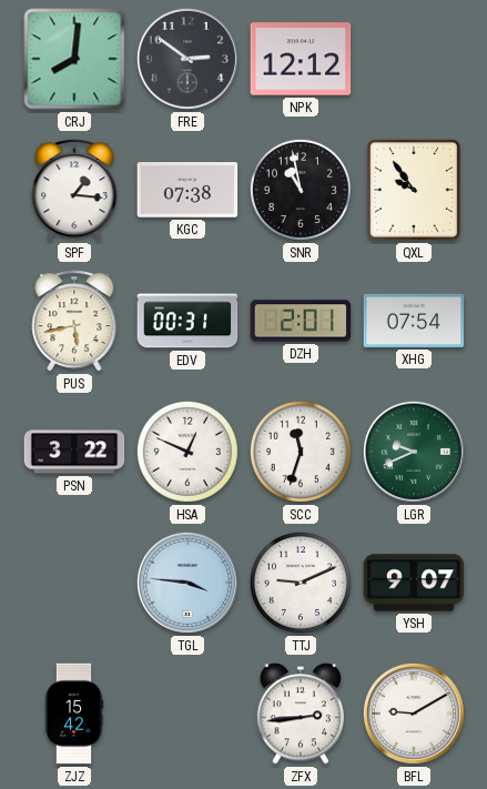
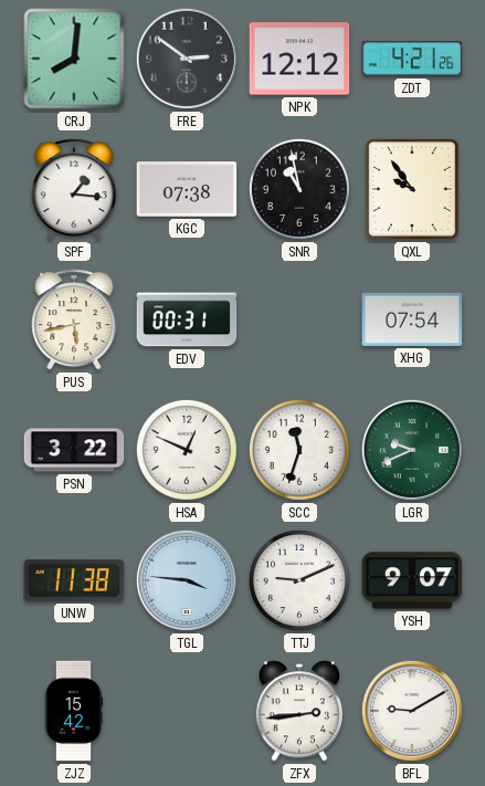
ZDT: none -> 4:21
DZH: 2:01 -> none
UNW: none -> 11:38
